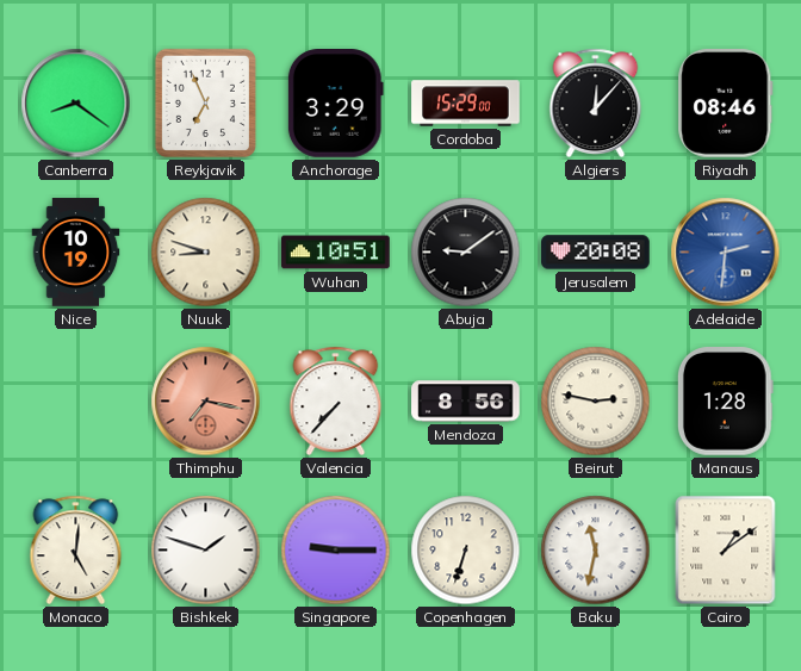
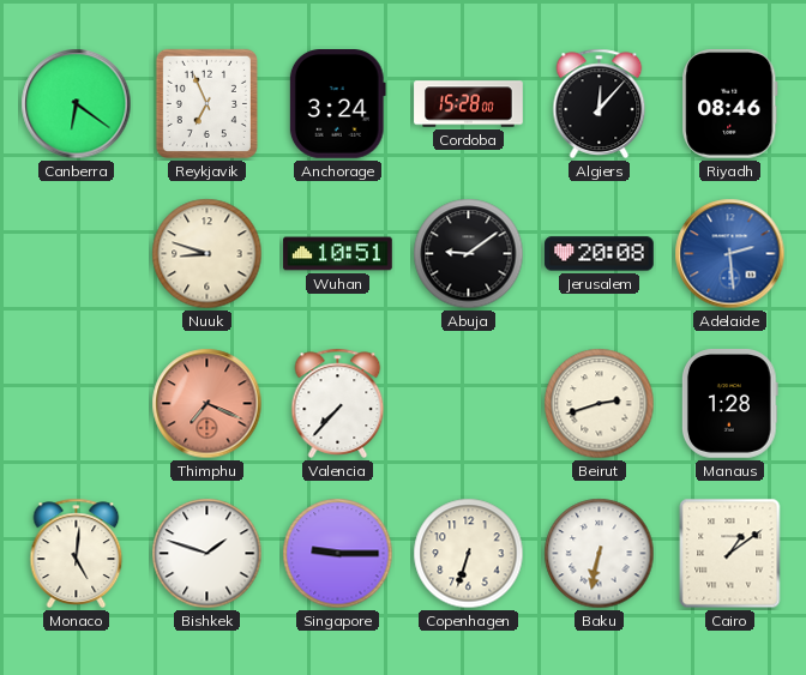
Canberra: 8:21 -> 6:21
Anchorage: 3:29 -> 3:24
Cordoba: 15:29 -> 15:28
Nice: 10:19 -> none
Adelaide: 2:31 -> 2:29
Thimphu: 7:17 -> 7:19
Mendoza: 8:56 -> none
Beirut: 2:47 -> 2:42
Baku: 11:32 -> 6:32
